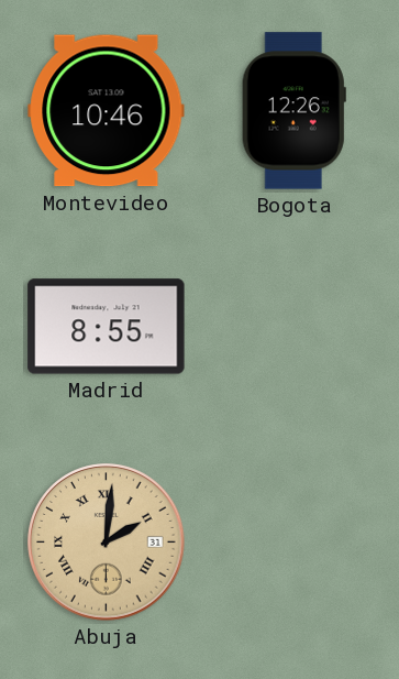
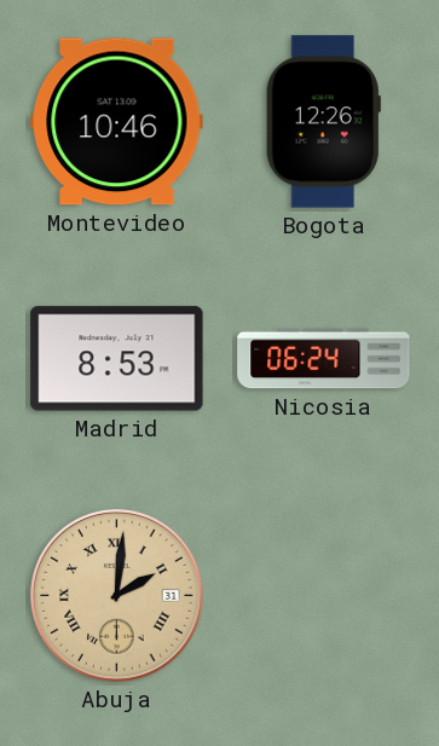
Madrid: 8:55 -> 8:53
Nicosia: none -> 06:24
